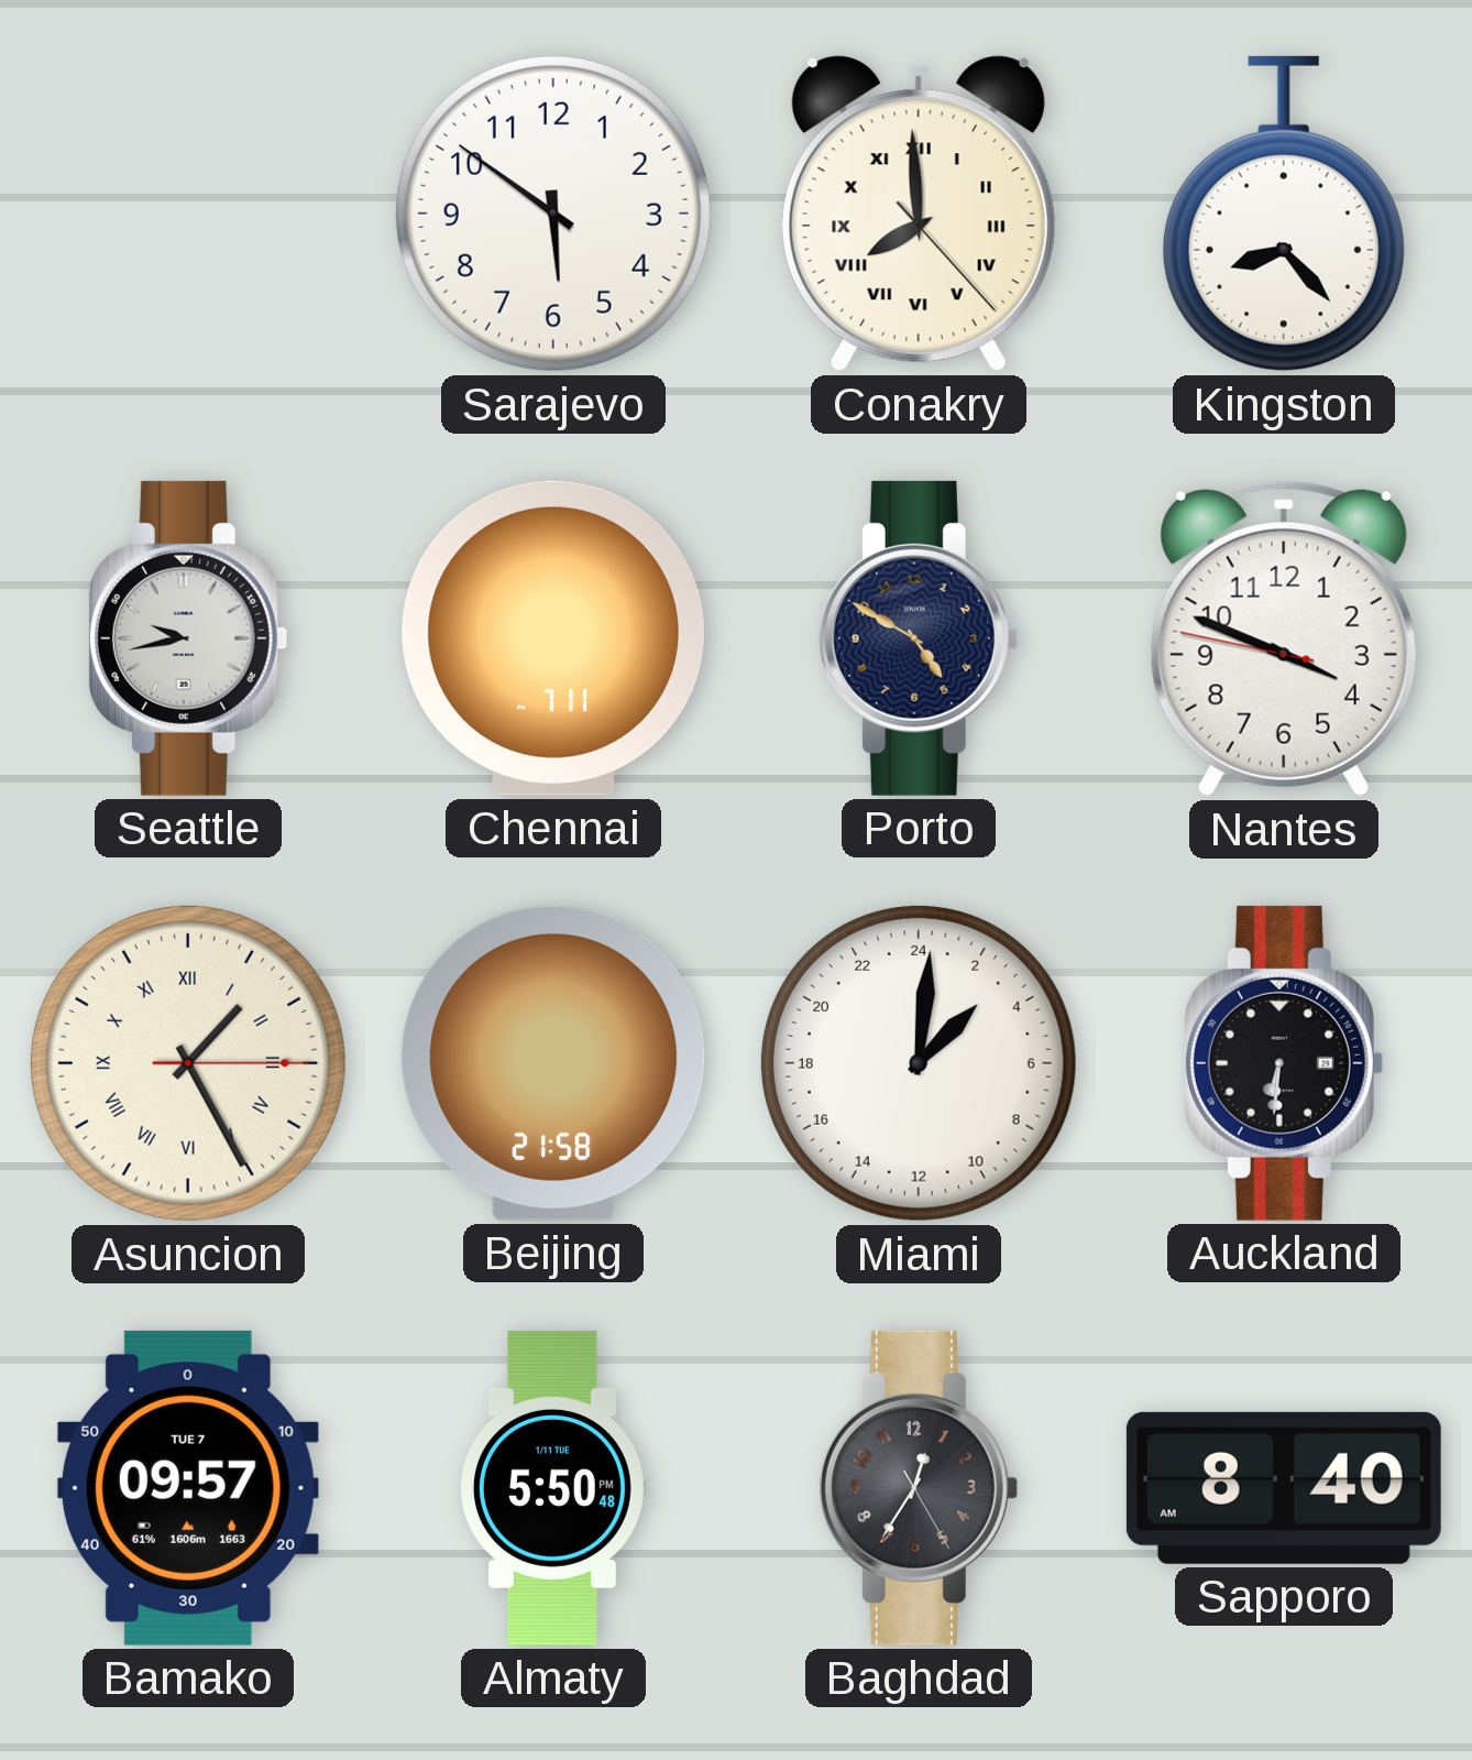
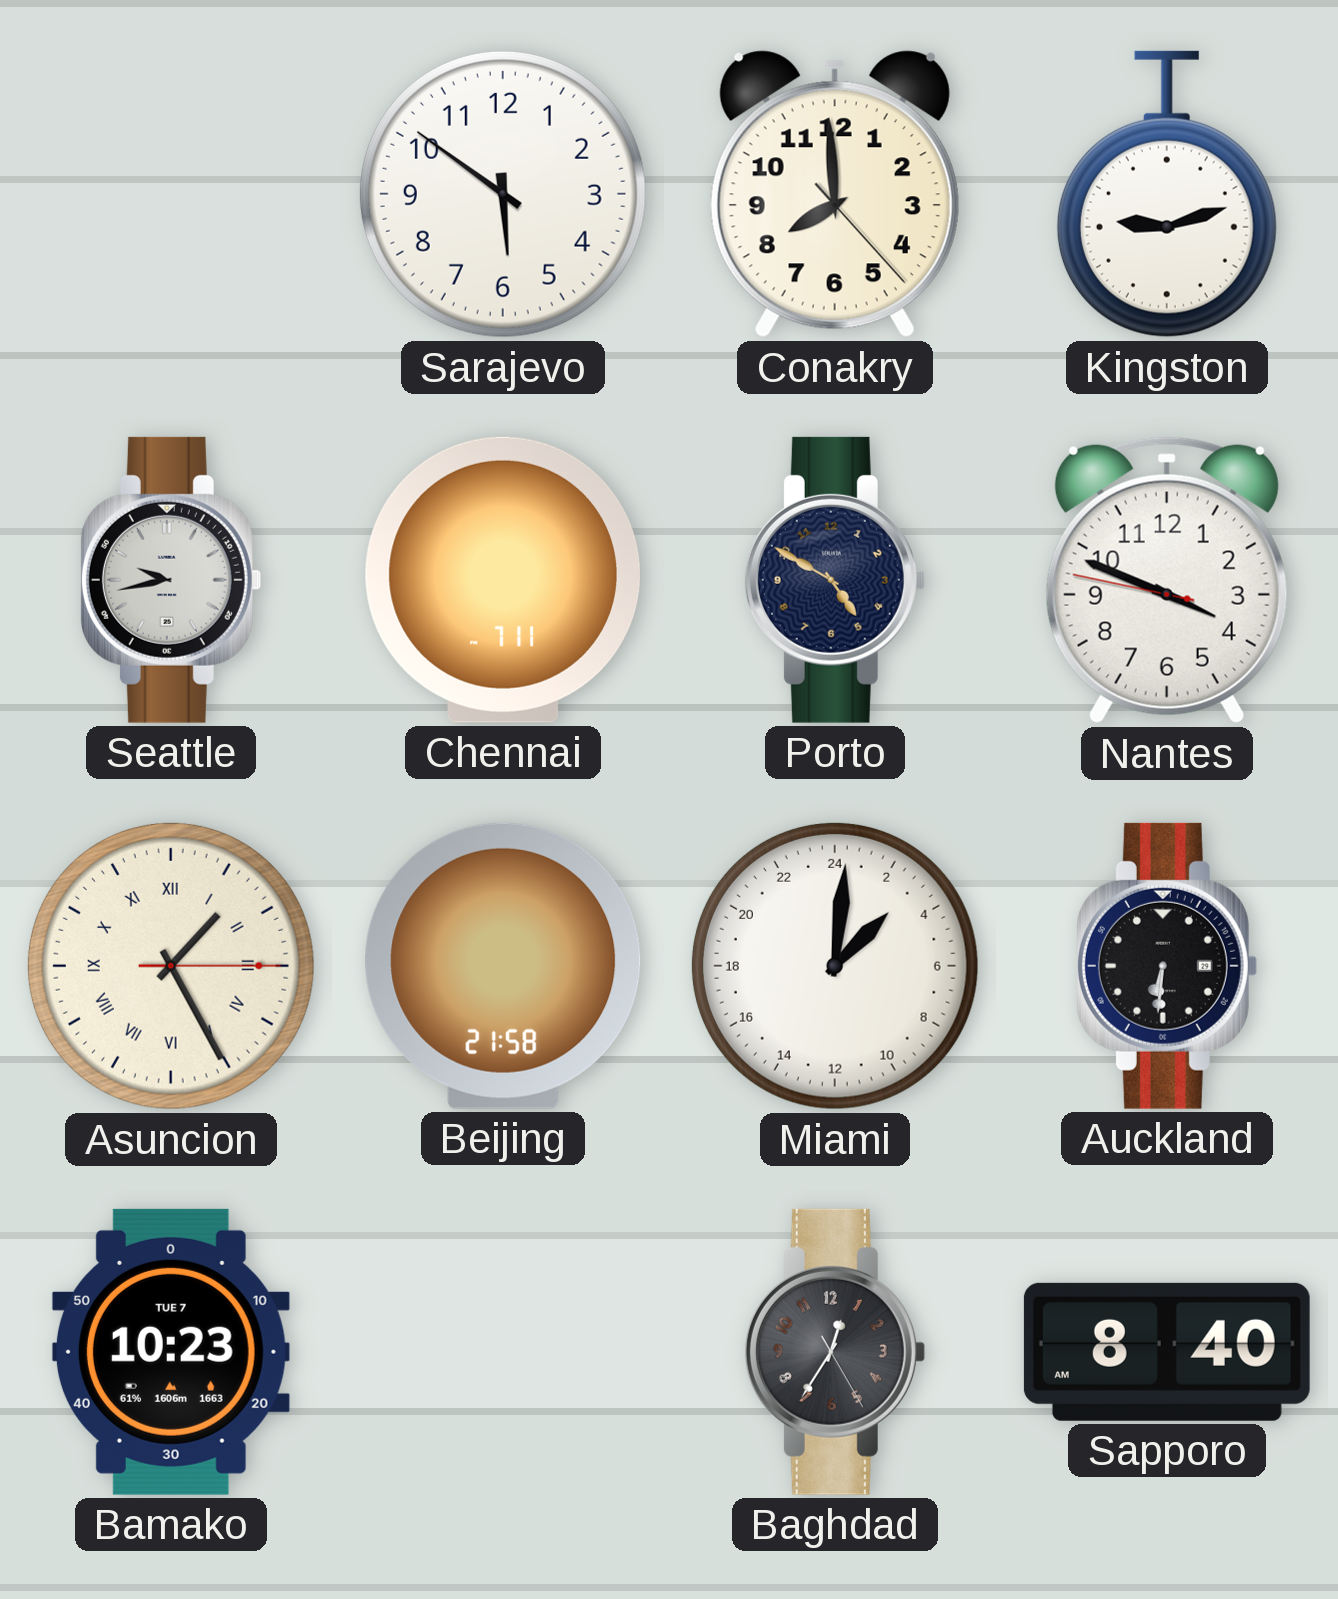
Conakry numerals: Roman -> Arabic
Kingston: 8:23 -> 9:12
Bamako: 09:57 -> 10:23
Almaty: 5:50 -> none
